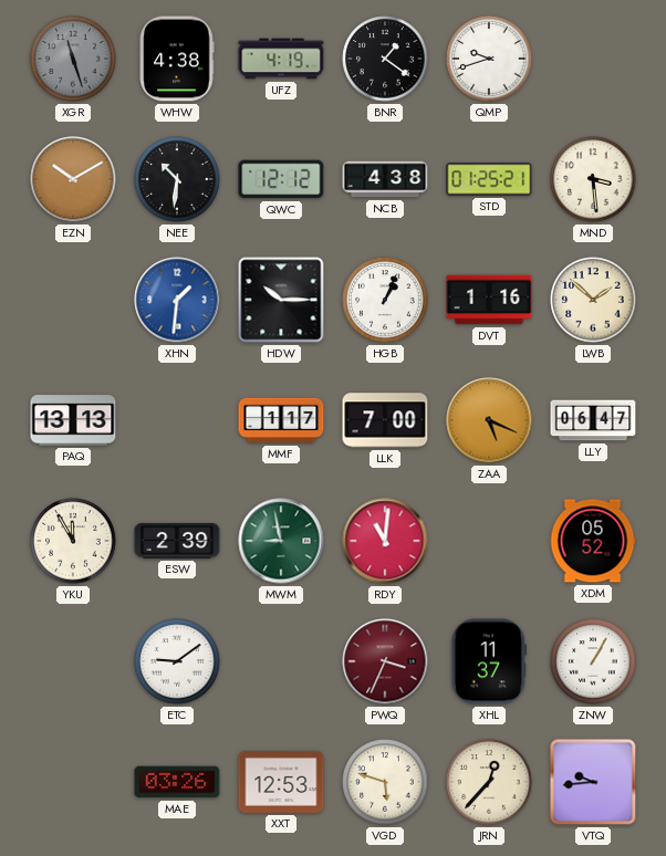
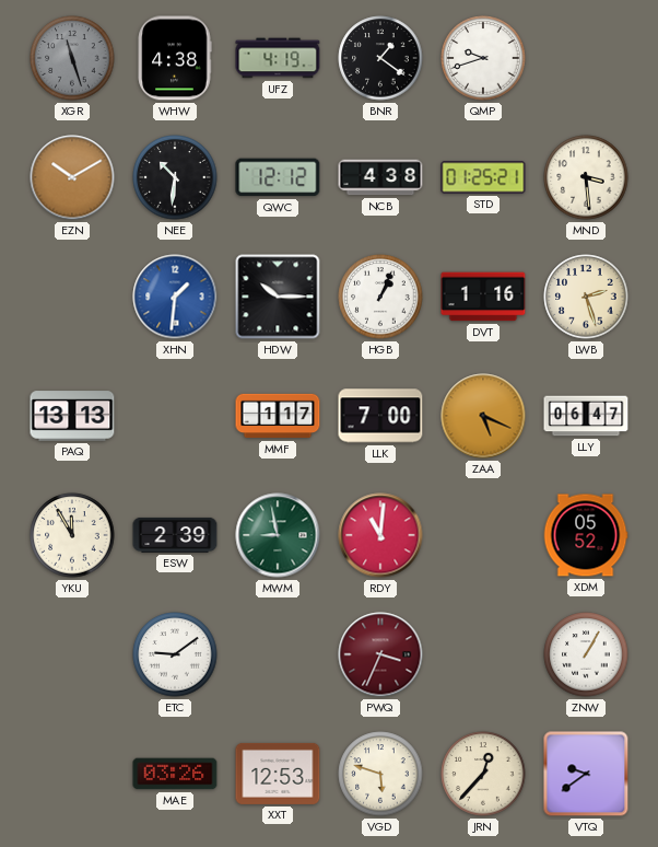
LWB: 1:52 -> 2:27
XHL: 11:37 -> none
VTQ: 9:44 -> 9:39
